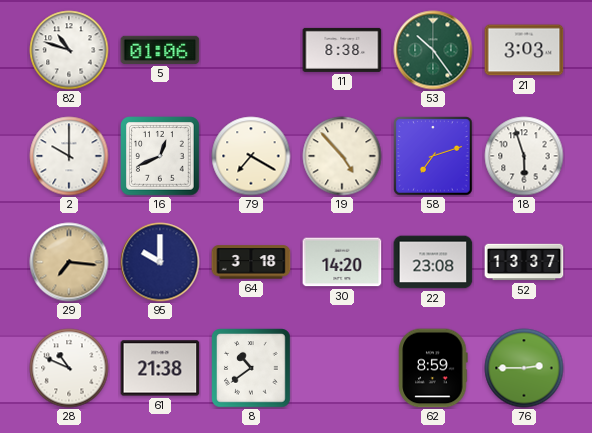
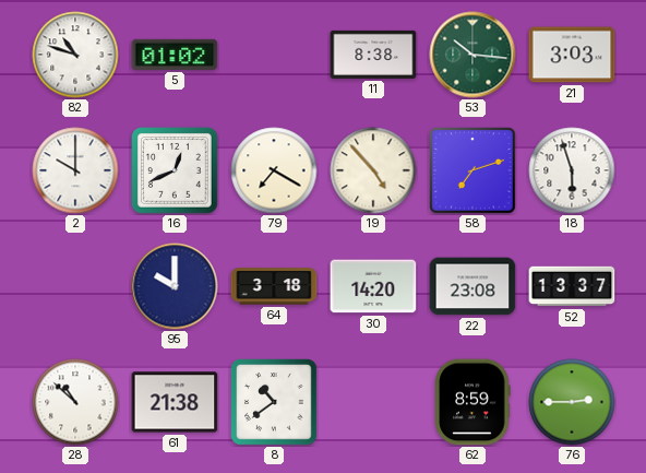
5: 01:06 -> 01:02
53: 10:24 -> 10:16
29: 7:16 -> none
28: 10:49 -> 10:52
